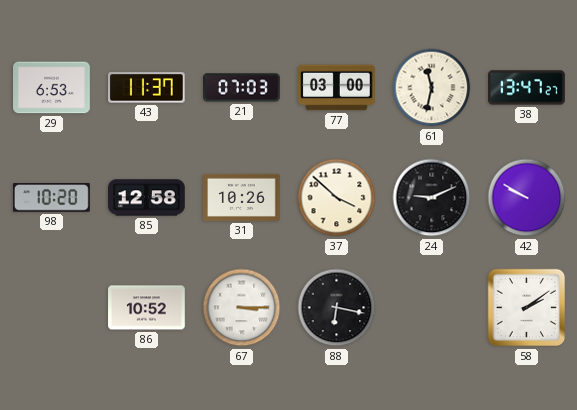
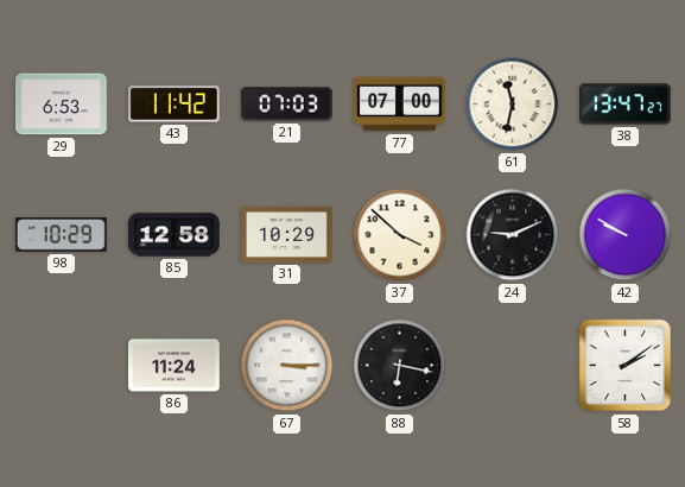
43: 11:37 -> 11:42
77: 03:00 -> 07:00
98: 10:20 -> 10:29
31: 10:26 -> 10:29
86: 10:52 -> 11:24
